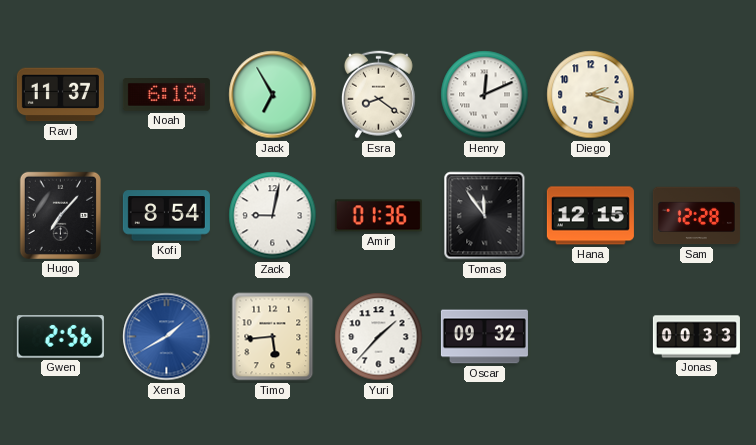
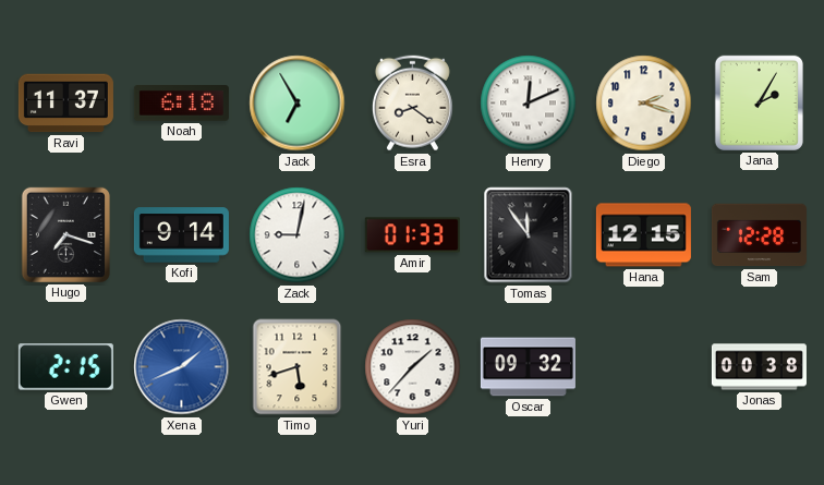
Jana: none -> 2:05
Hugo: 7:07 -> 7:18
Kofi: 8:54 -> 9:14
Amir: 01:36 -> 01:33
Gwen: 2:56 -> 2:15
Xena: 1:40 -> 1:41
Timo: 5:44 -> 5:42
Jonas: 00:33 -> 00:38
